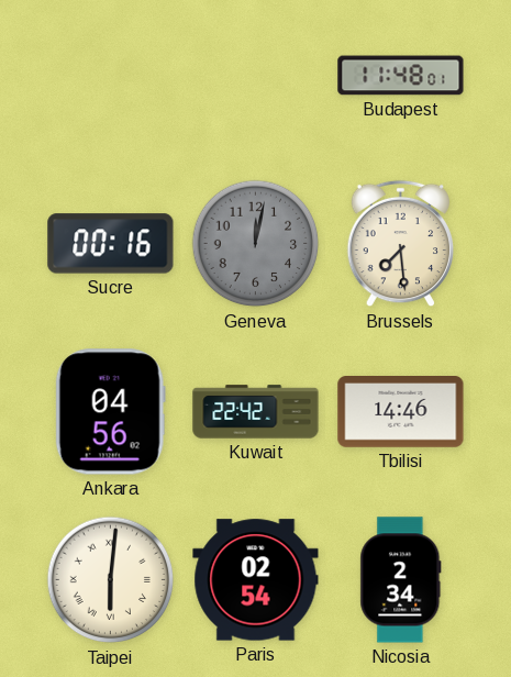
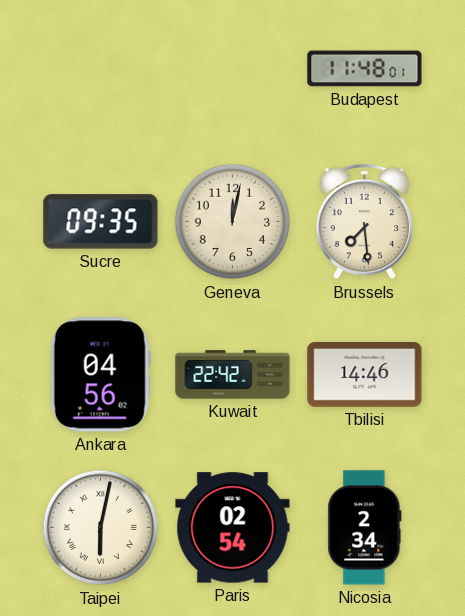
Sucre: 00:16 -> 09:35
Geneva dial: grey -> cream
Taipei: 6:01 -> 6:02
